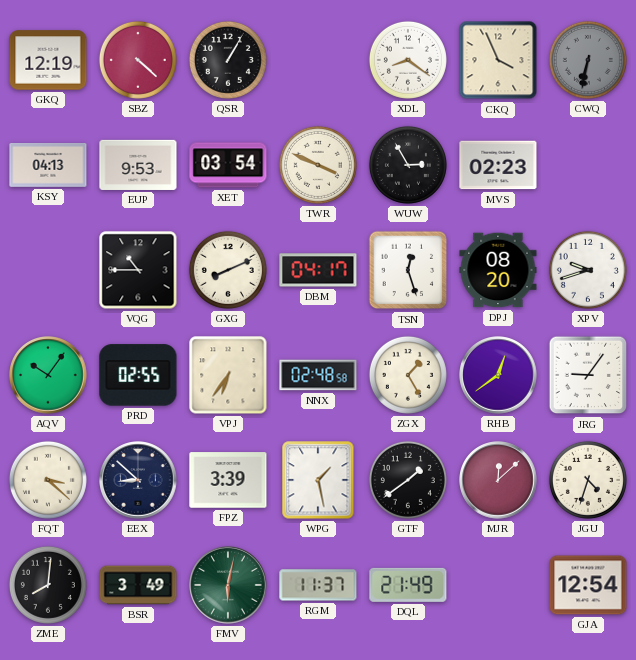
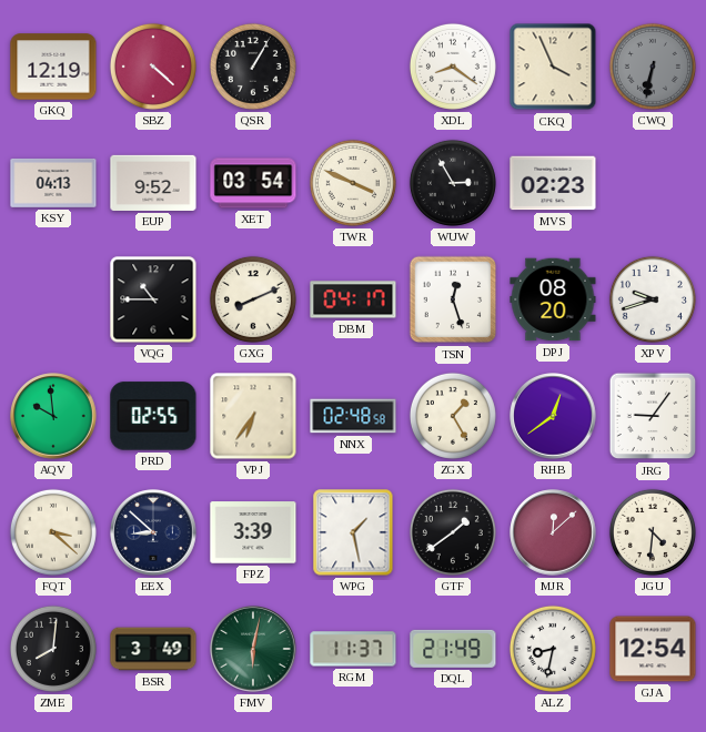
EUP: 9:53 -> 9:52
AQV: 10:06 -> 9:59
JGU: 4:33 -> 4:31
ALZ: none -> 8:32
